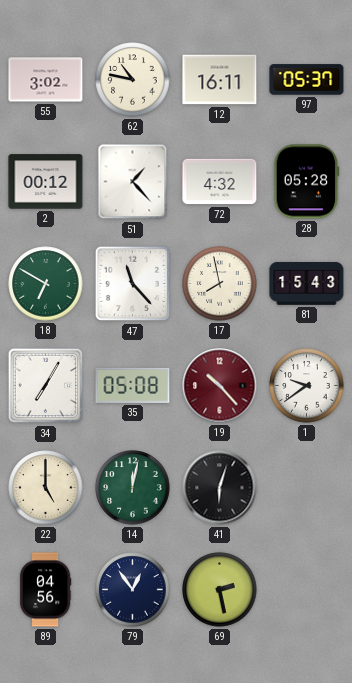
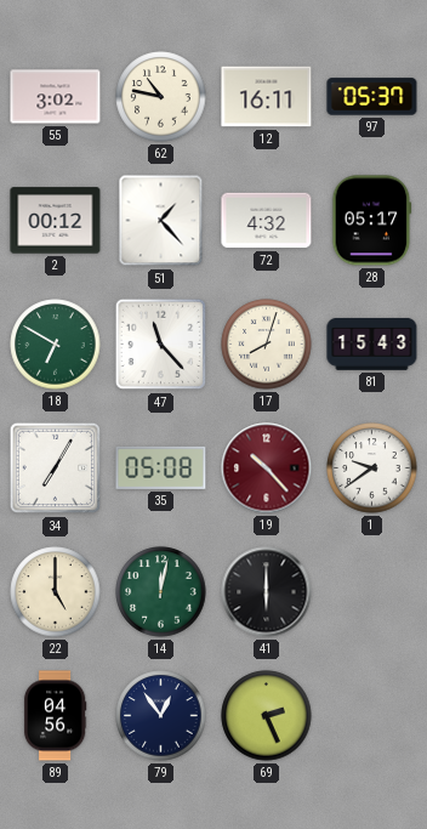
28: 05:28 -> 05:17
17: 7:58 -> 8:03
41: 6:03 -> 6:00
69: 2:28 -> 2:26
